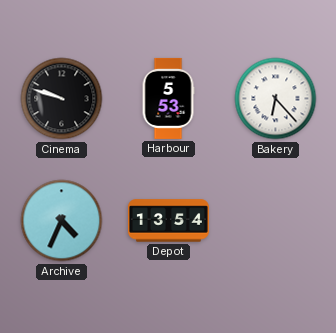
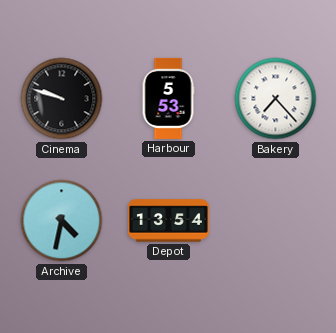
Bakery: 6:23 -> 7:23
Archive: 4:34 -> 4:32
